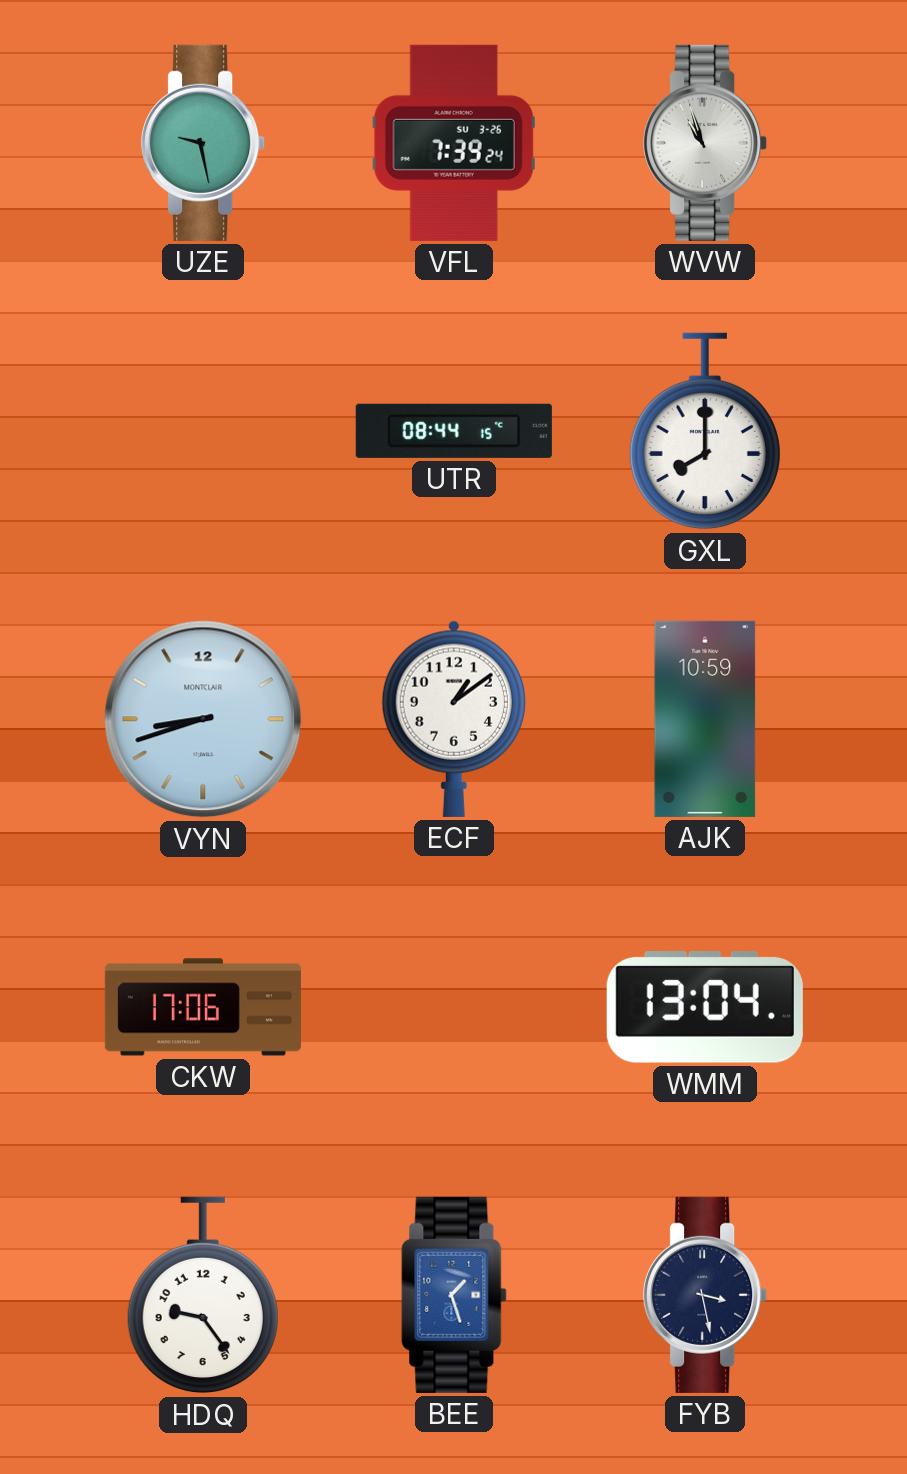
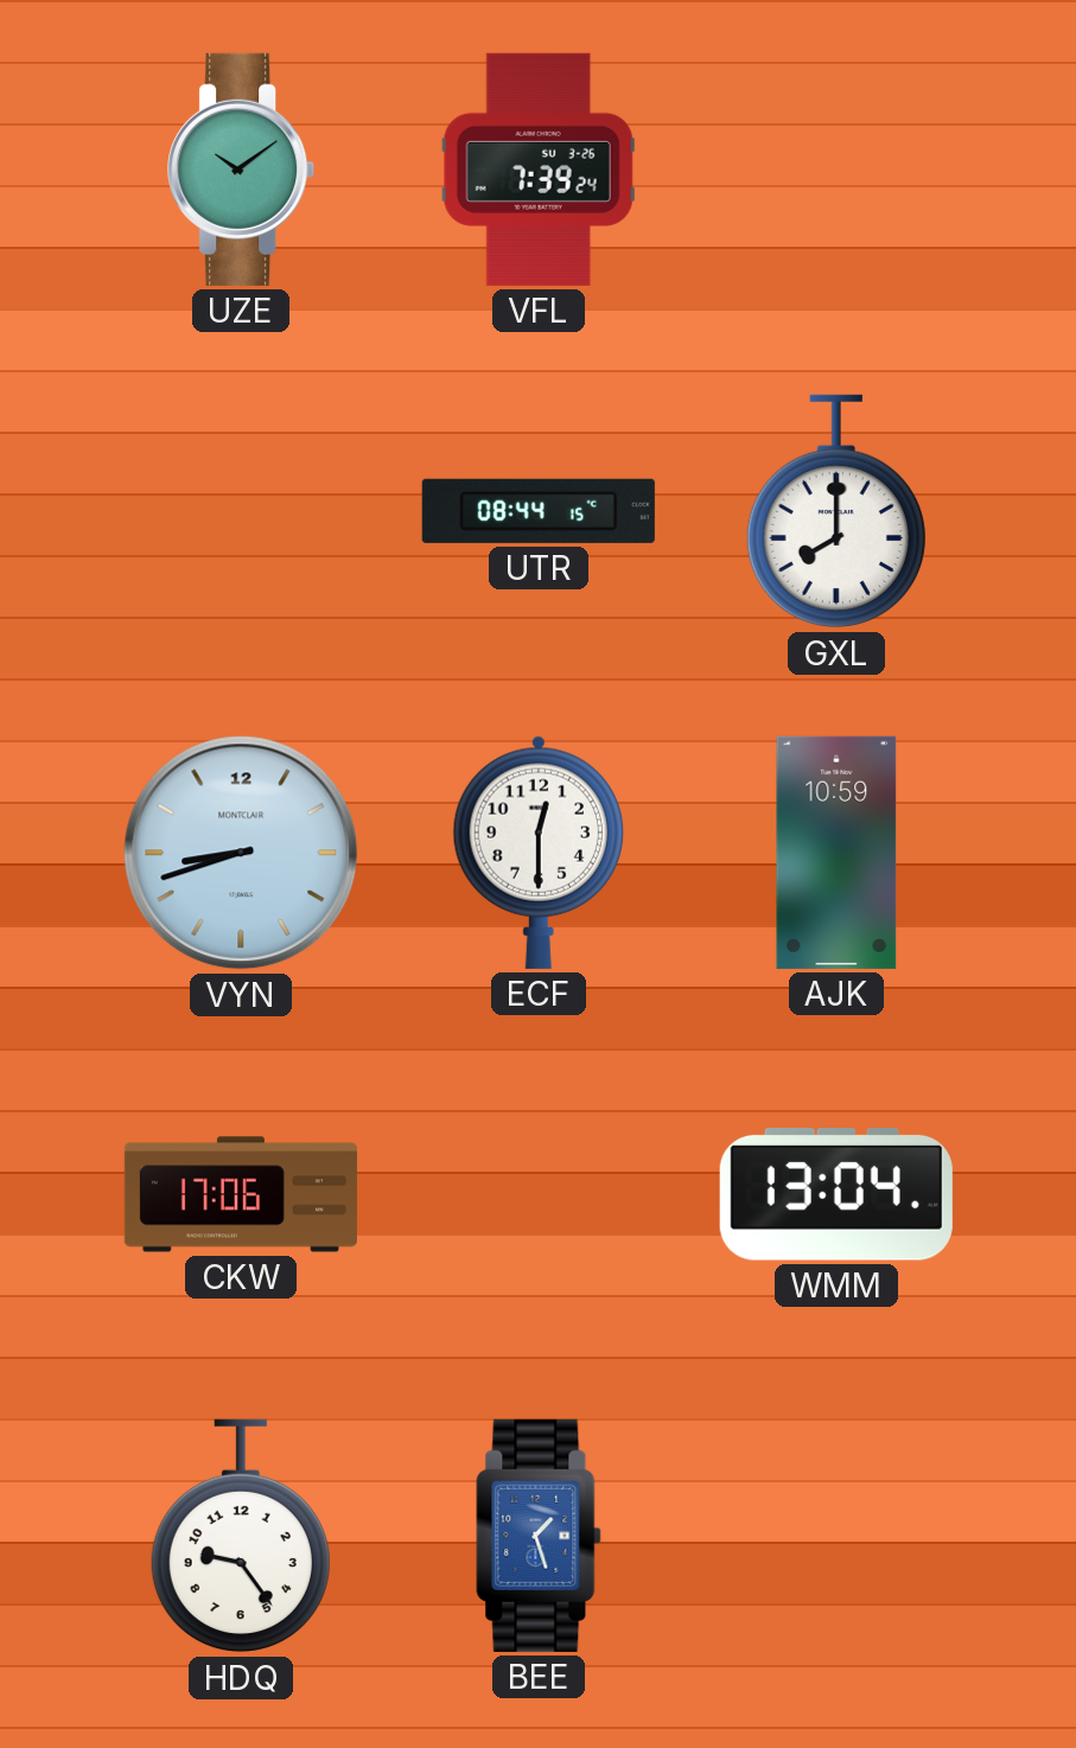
UZE: 9:28 -> 10:09
WVW: 10:57 -> none
ECF: 1:09 -> 12:30
FYB: 3:28 -> none
